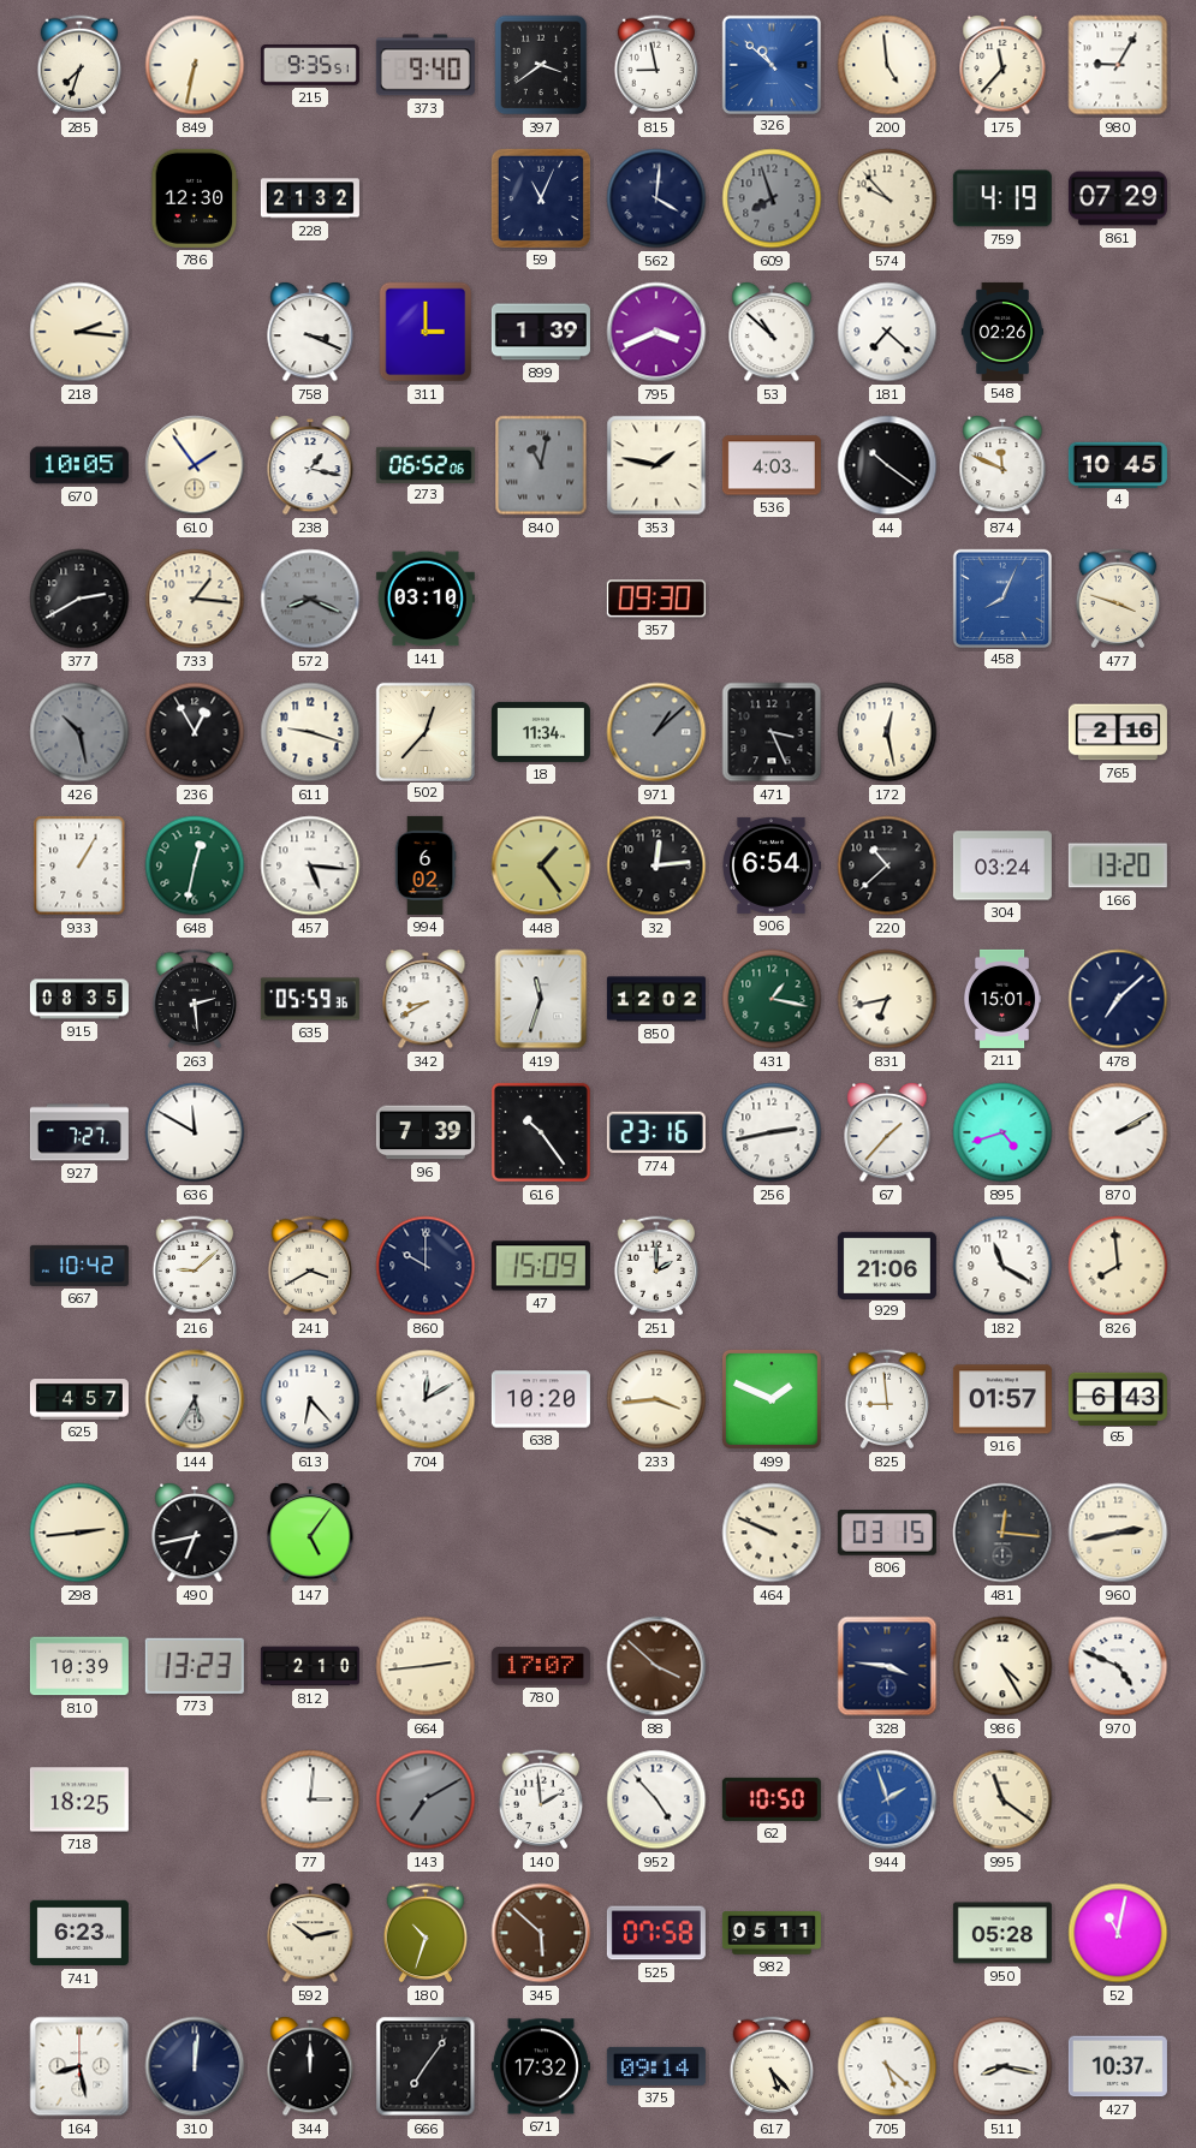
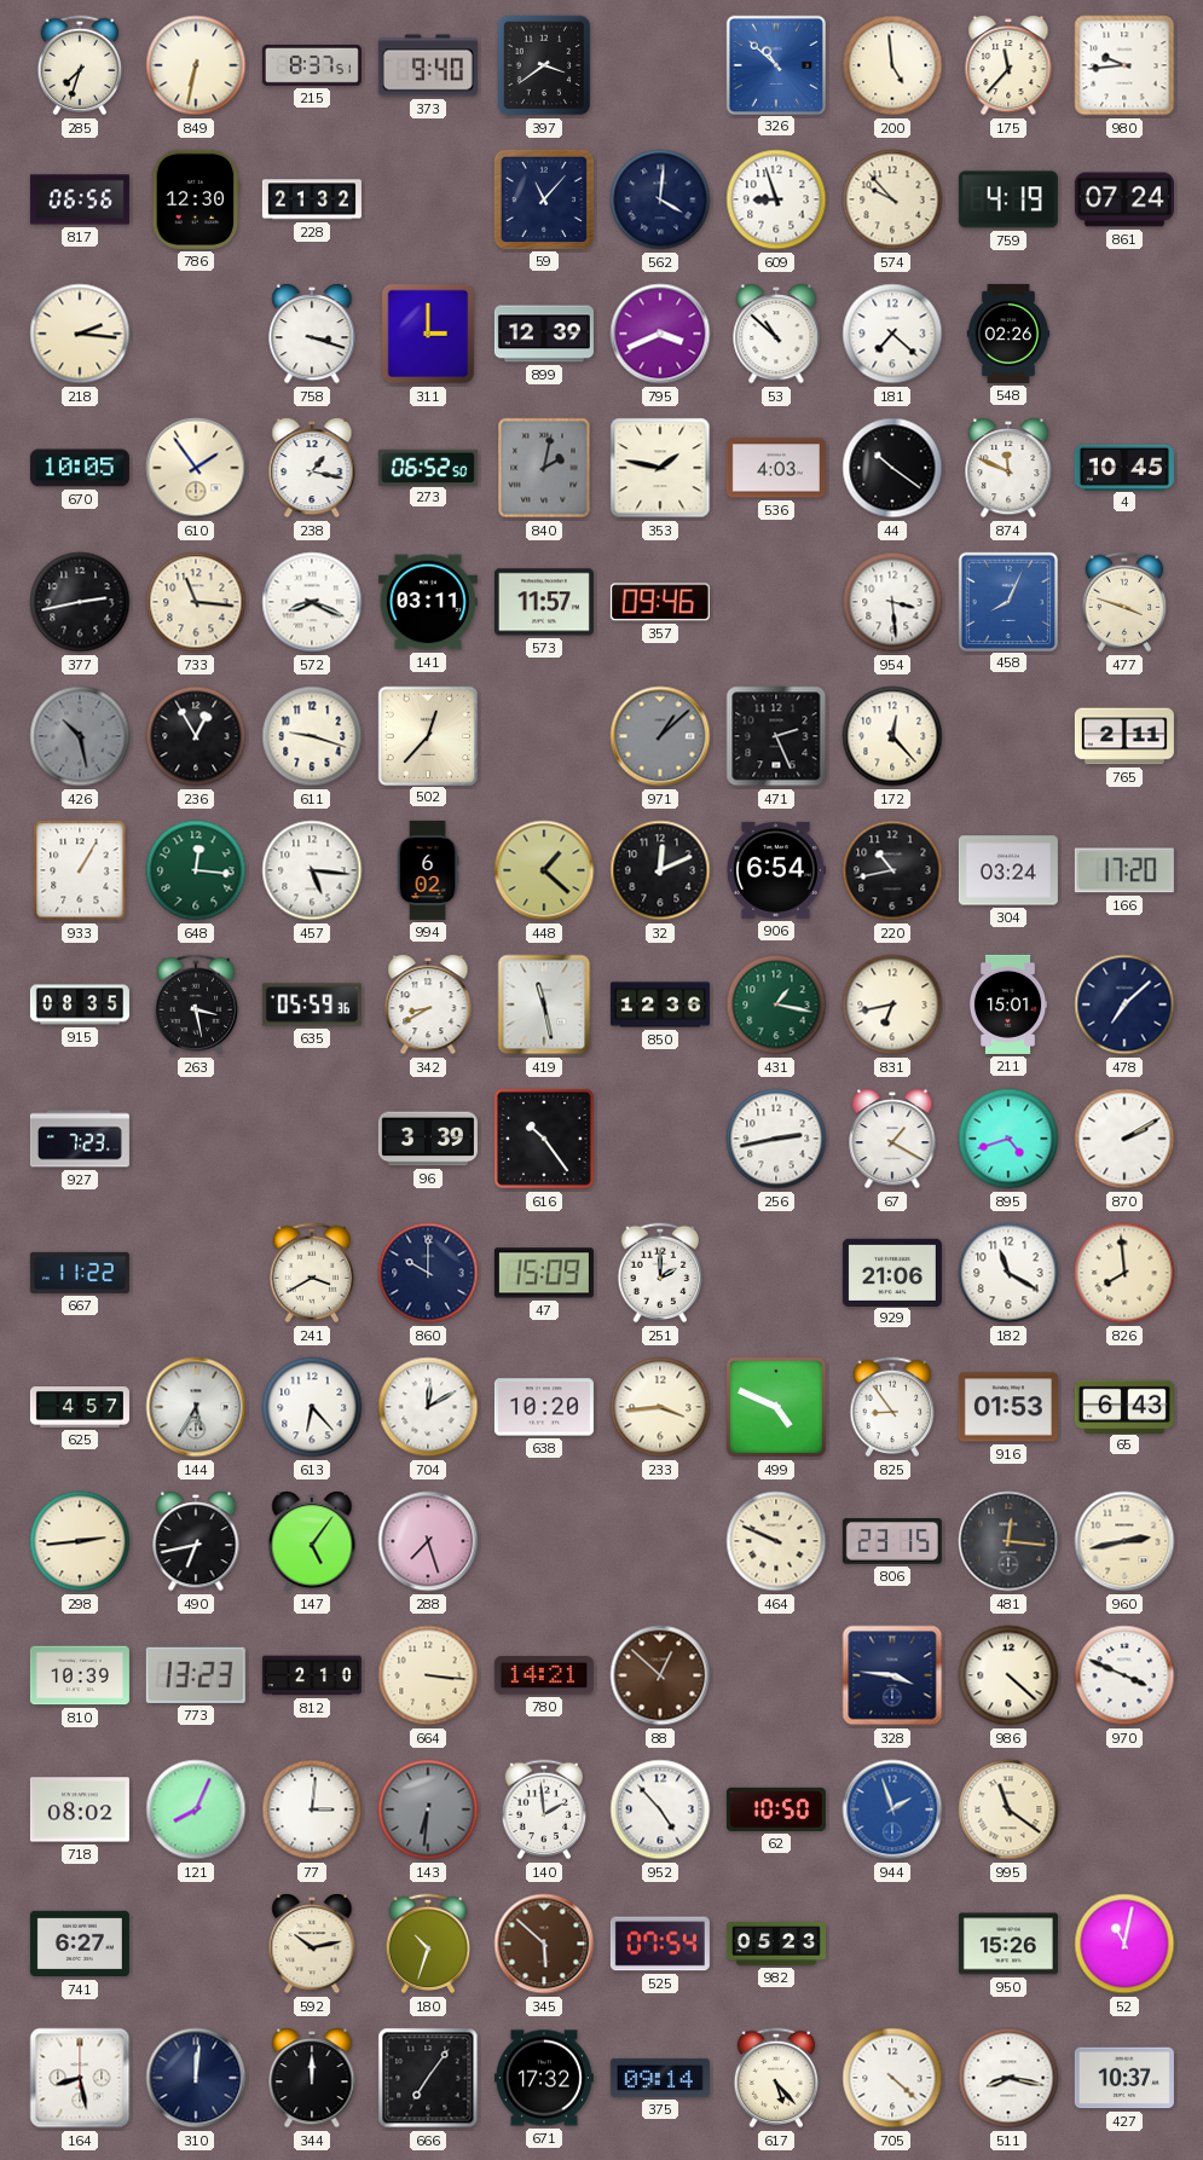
215: 9:35 -> 8:37
815: 8:58 -> none
980: 9:05 -> 9:44
817: none -> 06:56
59: 11:04 -> 11:07
609: 7:57 -> 8:57
609 dial: grey -> white
861: 07:29 -> 07:24
758: 3:19 -> 3:18
899: 1:39 -> 12:39
273: 06:52:06 -> 06:52:50
840: 11:02 -> 2:02
377: 2:40 -> 2:43
733: 1:16 -> 11:16
572 dial: grey -> white
141: 03:10 -> 03:11
573: none -> 11:57
357: 09:30 -> 09:46
954: none -> 3:29
18: 11:34 -> none
471: 3:26 -> 2:26
172: 12:28 -> 12:23
765: 2:16 -> 2:11
648: 12:32 -> 12:16
448: 1:24 -> 1:22
32: 12:14 -> 12:11
220: 10:38 -> 10:43
166: 13:20 -> 17:20
263: 2:29 -> 3:28
419: 11:33 -> 11:28
850: 12:02 -> 12:36
927: 7:27 -> 7:23
636: 11:50 -> none
96: 7:39 -> 3:39
774: 23:16 -> none
67: 1:37 -> 1:20
667: 10:42 -> 11:22
216: 9:08 -> none
499: 1:49 -> 4:49
825: 8:59 -> 8:54
916: 01:57 -> 01:53
288: none -> 7:27
806: 03:15 -> 23:15
664: 2:44 -> 3:16
780: 17:07 -> 14:21
88: 3:52 -> 12:52
986: 4:25 -> 4:22
970: 4:49 -> 3:49
718: 18:25 -> 08:02
121: none -> 8:04
143: 7:10 -> 6:31
741: 6:23 -> 6:27
525: 07:58 -> 07:54
982: 05:11 -> 05:23
950: 05:28 -> 15:26
705: 5:22 -> 4:22
